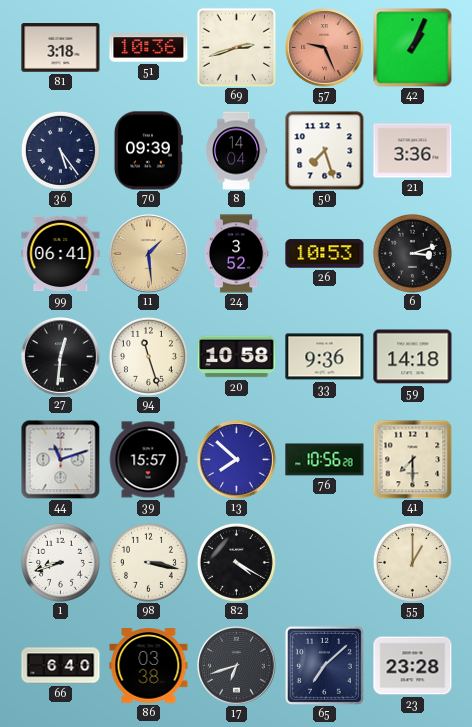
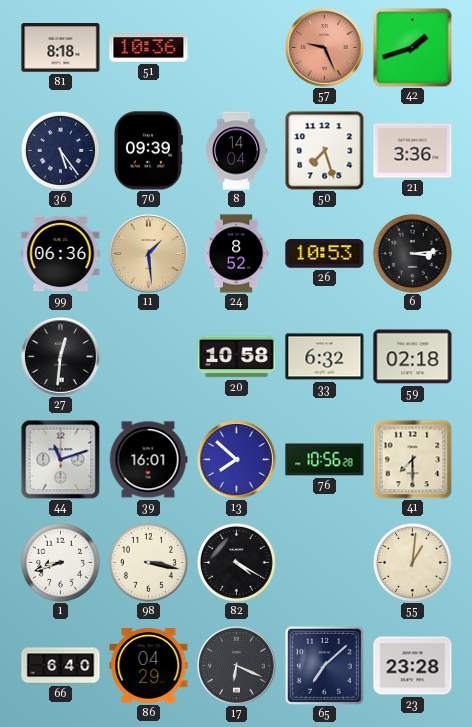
81: 3:18 -> 8:18
69: 2:42 -> none
42: 1:04 -> 1:42
99: 06:41 -> 06:36
24: 3:52 -> 8:52
6: 3:12 -> 3:14
94: 11:27 -> none
33: 9:36 -> 6:32
59: 14:18 -> 02:18
39: 15:57 -> 16:01
55: 1:00 -> 1:01
86: 03:38 -> 04:29
17: 6:42 -> 6:19
